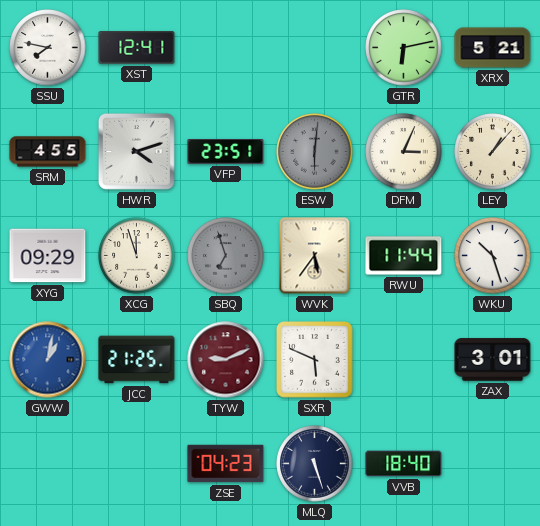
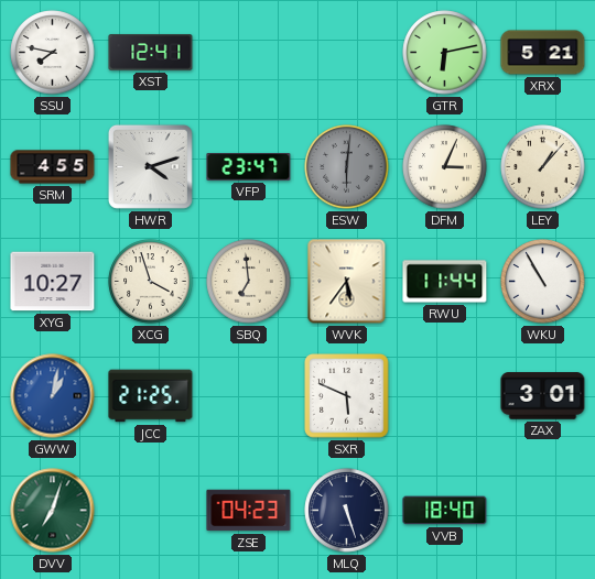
VFP: 23:51 -> 23:47
XYG: 09:29 -> 10:27
XCG: 11:57 -> 3:57
SBQ: 6:57 -> 6:59
SBQ dial: grey -> cream
WKU: 10:27 -> 10:55
TYW: 9:11 -> none
DVV: none -> 7:03
